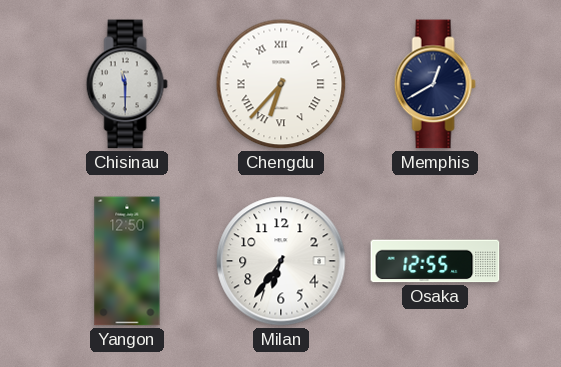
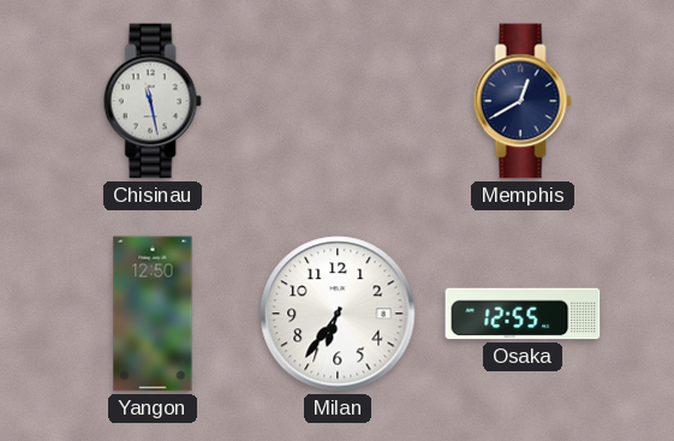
Chisinau: 11:30 -> 11:28
Chengdu: 6:37 -> none
